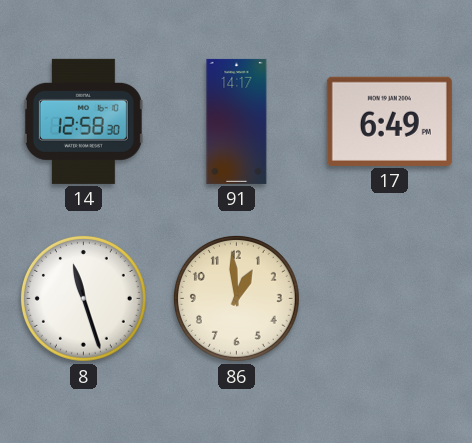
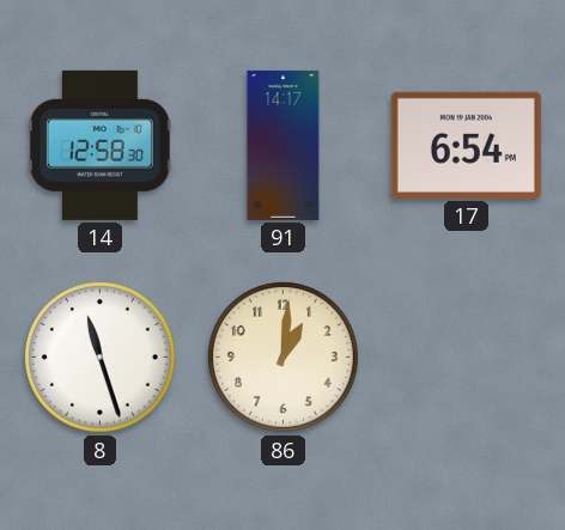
17: 6:49 -> 6:54
86: 12:59 -> 1:01
